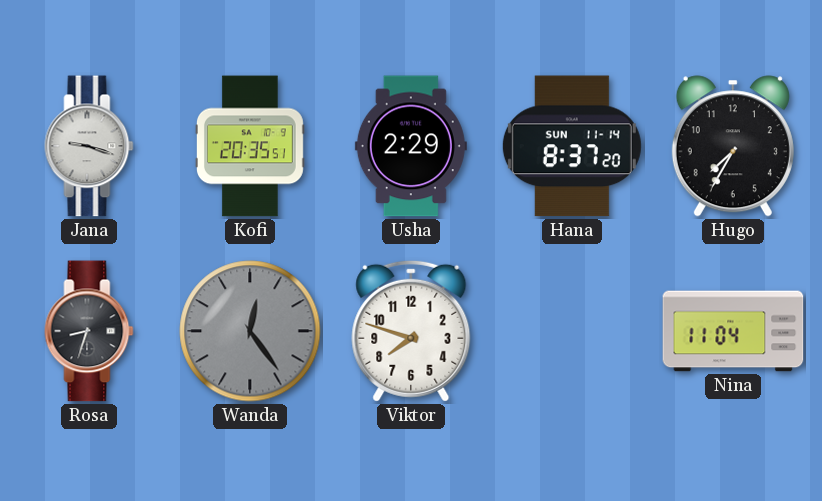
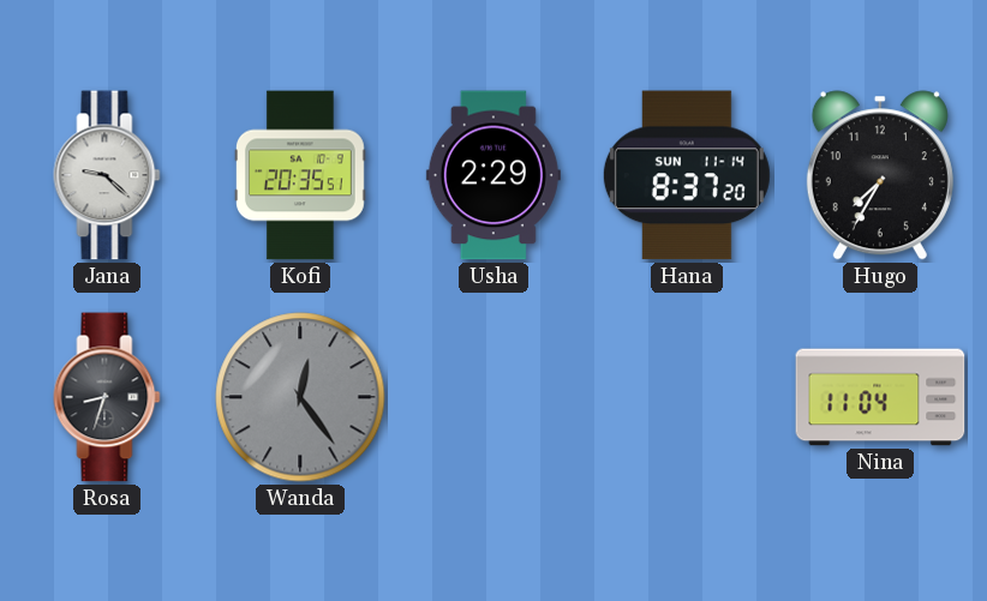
Jana: 9:18 -> 9:22
Viktor: 7:48 -> none
